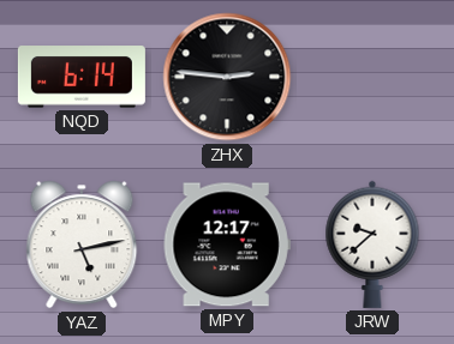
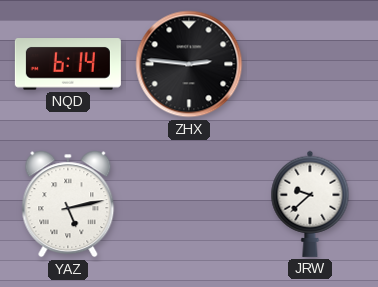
MPY: 12:17 -> none
